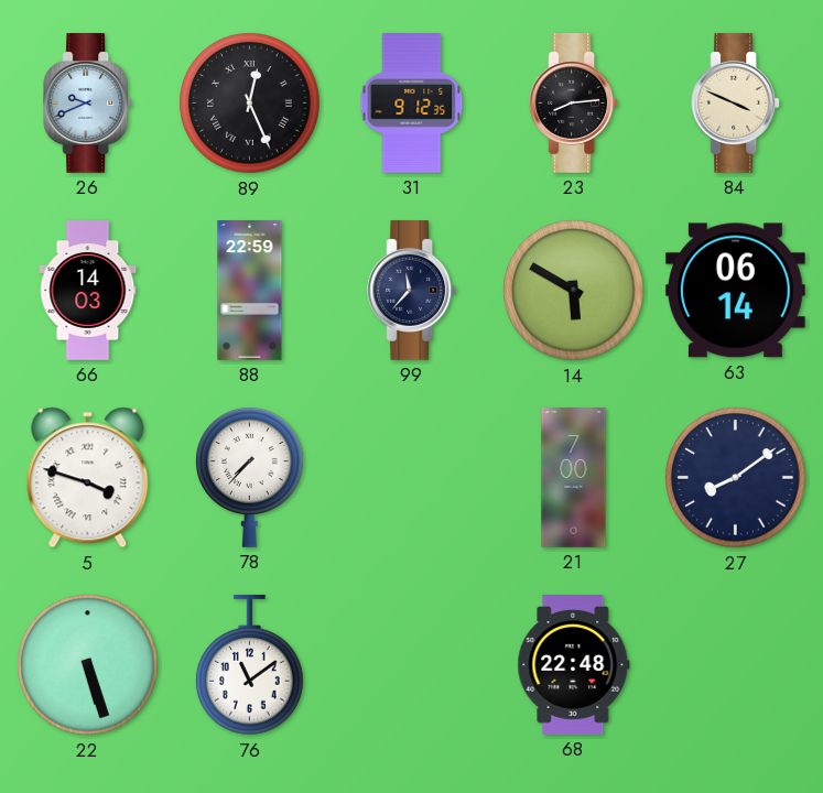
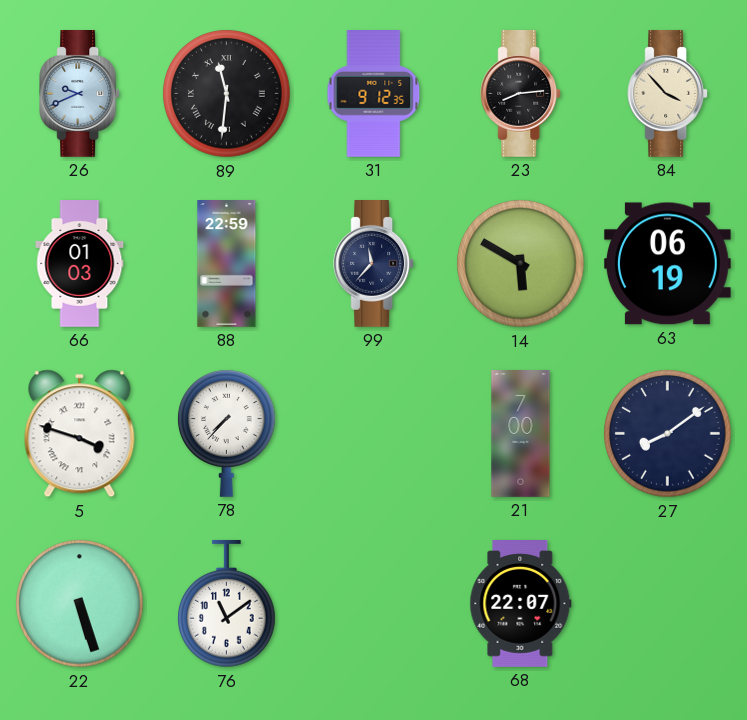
89: 12:26 -> 11:31
84: 3:49 -> 3:53
66: 14:03 -> 01:03
63: 06:14 -> 06:19
68: 22:48 -> 22:07
